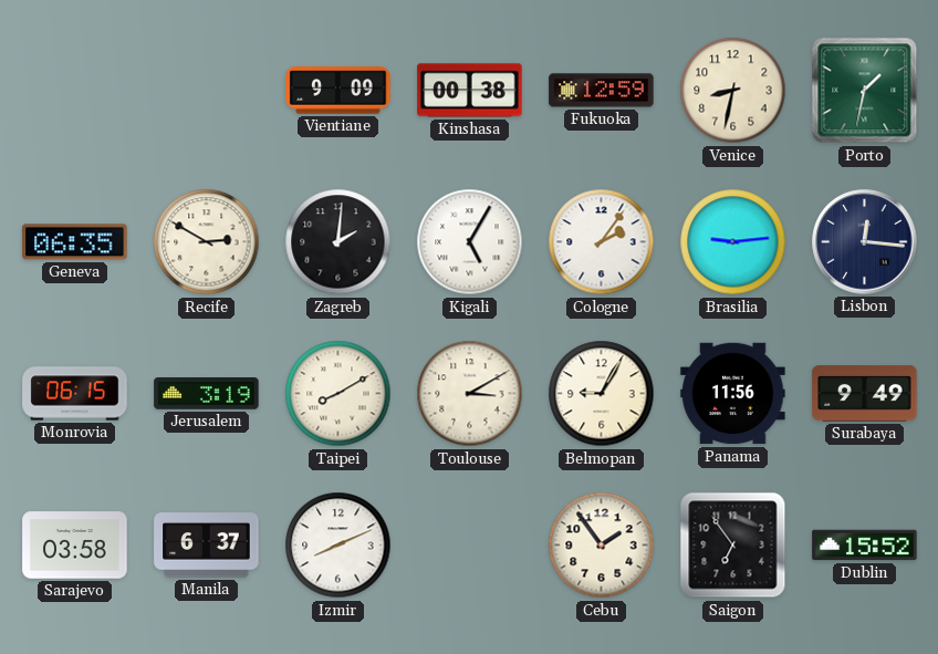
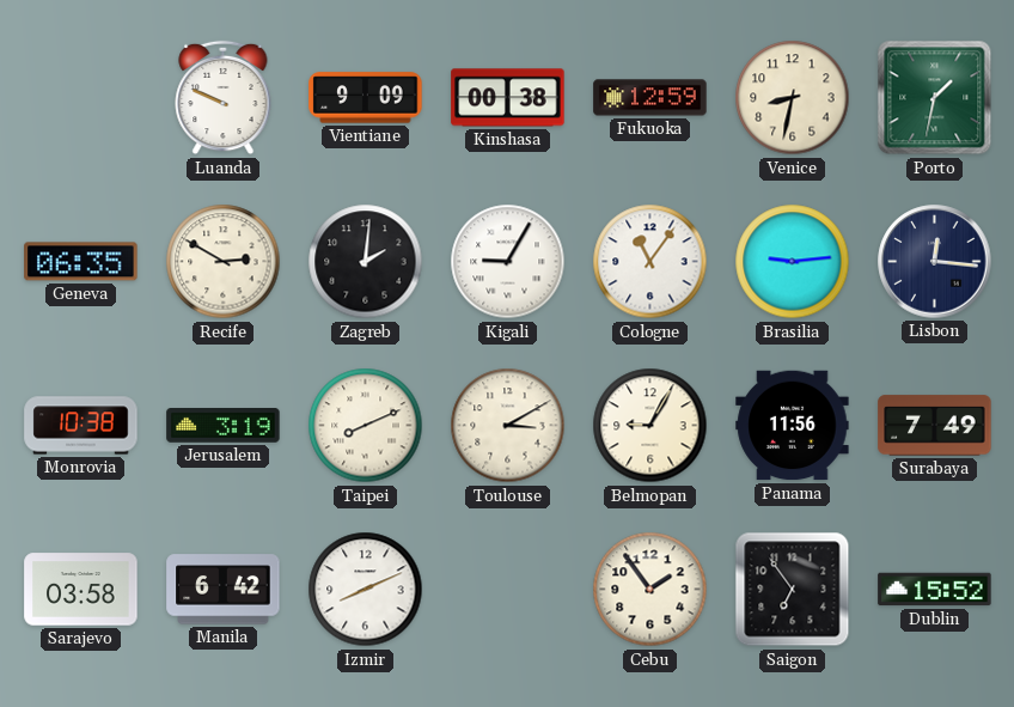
Luanda: none -> 9:49
Kigali: 5:05 -> 9:05
Cologne: 2:06 -> 11:06
Monrovia: 06:15 -> 10:38
Taipei: 8:10 -> 8:11
Surabaya: 9:49 -> 7:49
Manila: 6:37 -> 6:42
